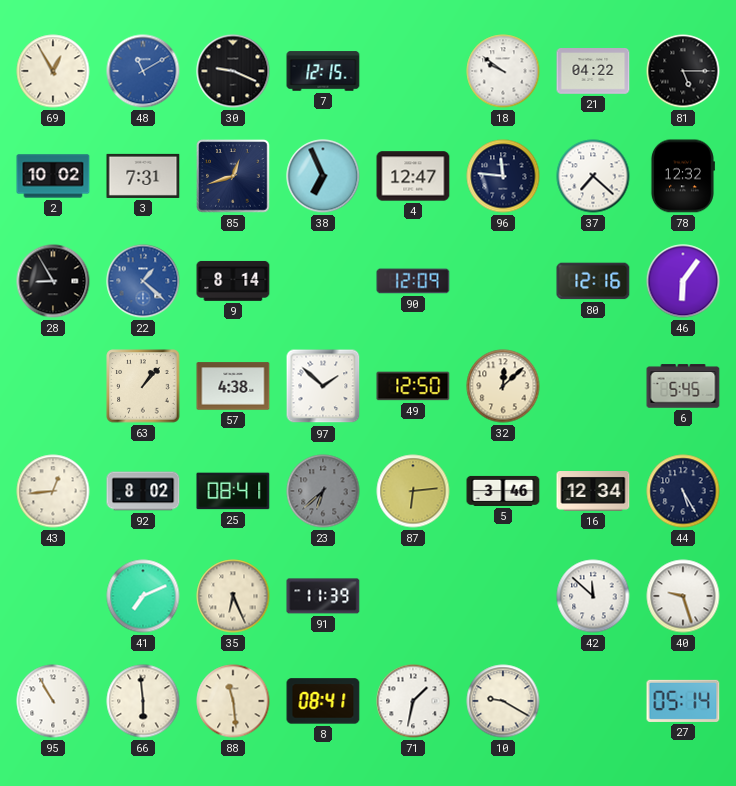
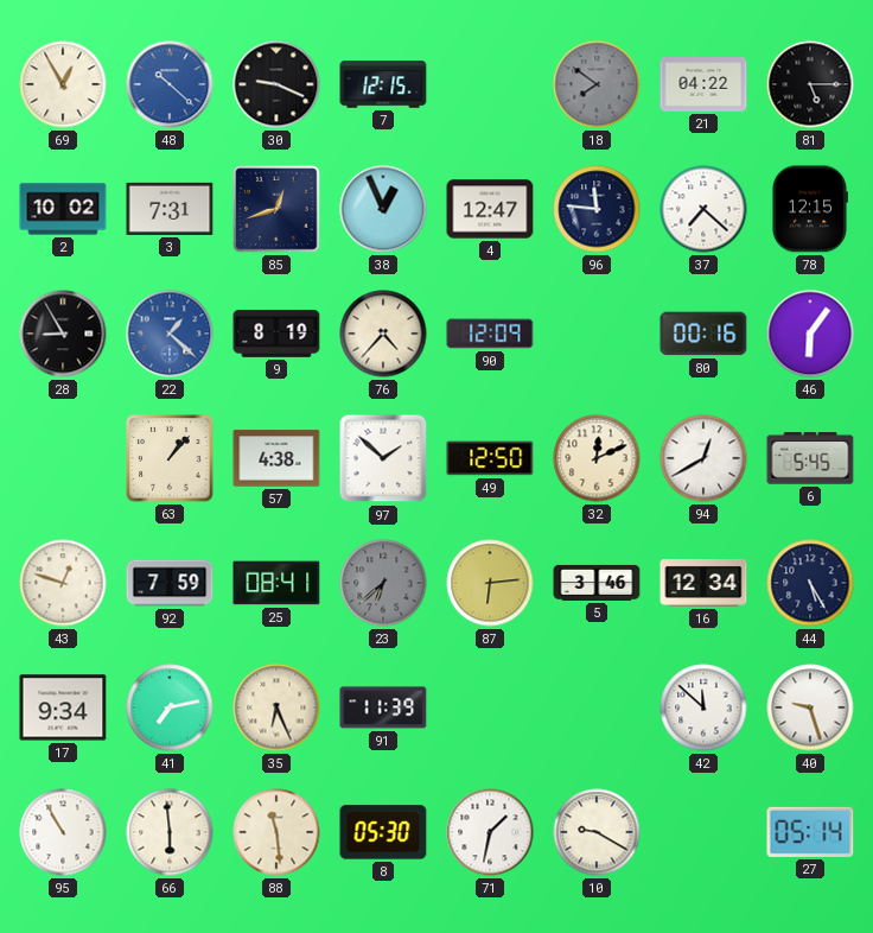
48: 11:10 -> 10:22
18: 9:51 -> 7:51
18 dial: white -> grey
38: 6:56 -> 12:56
78: 12:32 -> 12:15
9: 8:14 -> 8:19
76: none -> 4:37
80: 12:16 -> 00:16
32: 12:08 -> 12:11
94: none -> 12:40
43: 12:44 -> 12:48
92: 8:02 -> 7:59
17: none -> 9:34
41: 7:11 -> 7:13
8: 08:41 -> 05:30
